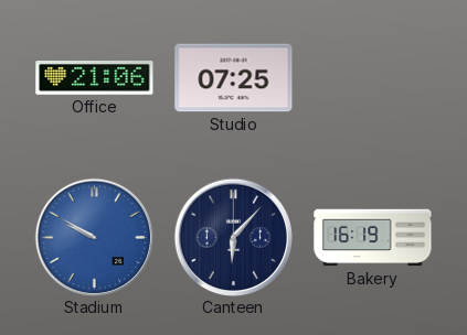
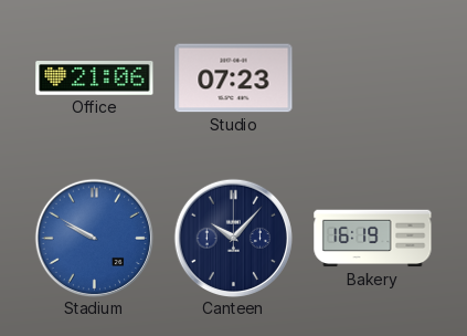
Studio: 07:25 -> 07:23
Canteen: 6:07 -> 10:07
